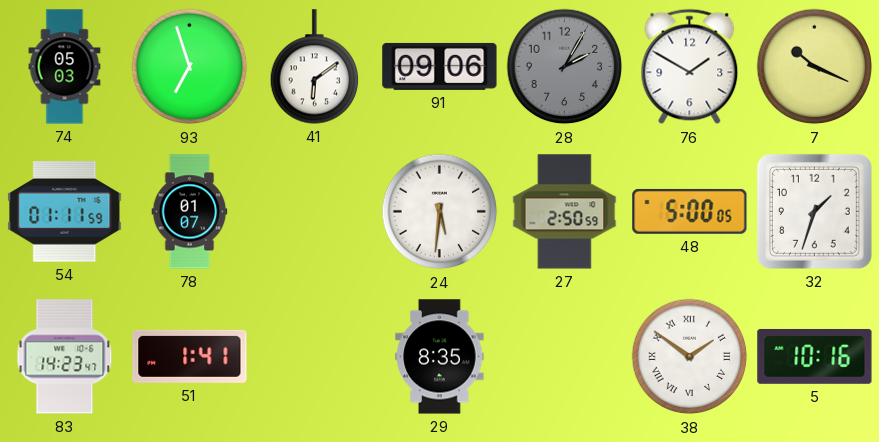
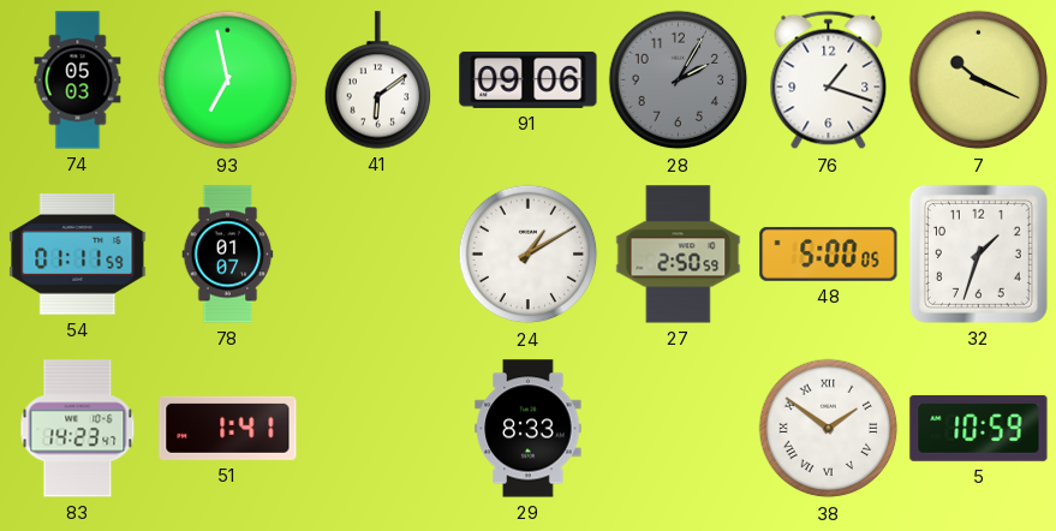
93: 6:57 -> 6:58
76: 1:50 -> 1:18
24: 5:31 -> 1:10
29: 8:35 -> 8:33
5: 10:16 -> 10:59
